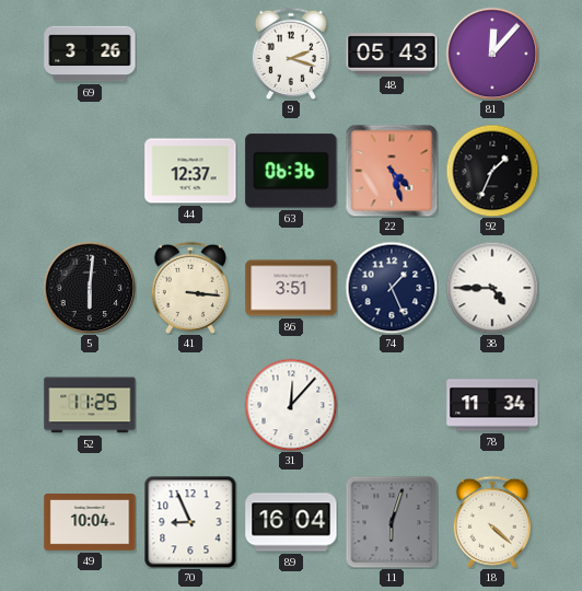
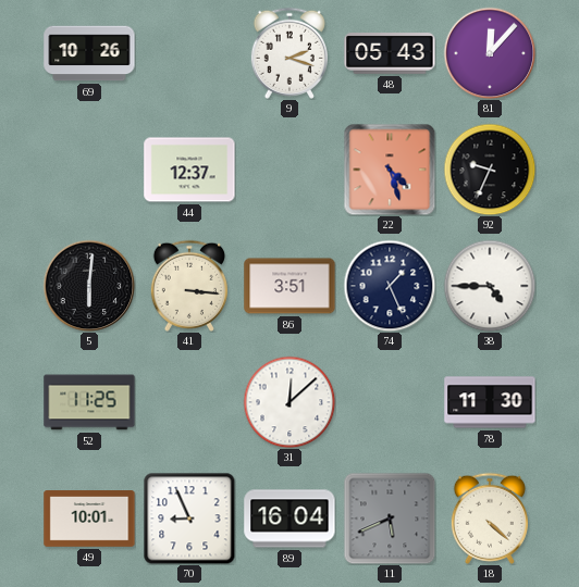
69: 3:26 -> 10:26
63: 06:36 -> none
92: 1:34 -> 9:34
31: 12:07 -> 12:08
78: 11:34 -> 11:30
49: 10:04 -> 10:01
11: 6:03 -> 5:41
